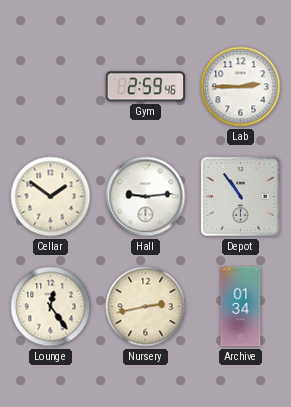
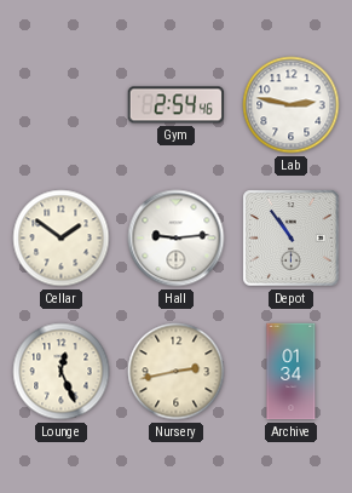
Gym: 2:59 -> 2:54
Lab: 2:45 -> 2:47
Lounge: 12:24 -> 12:26
